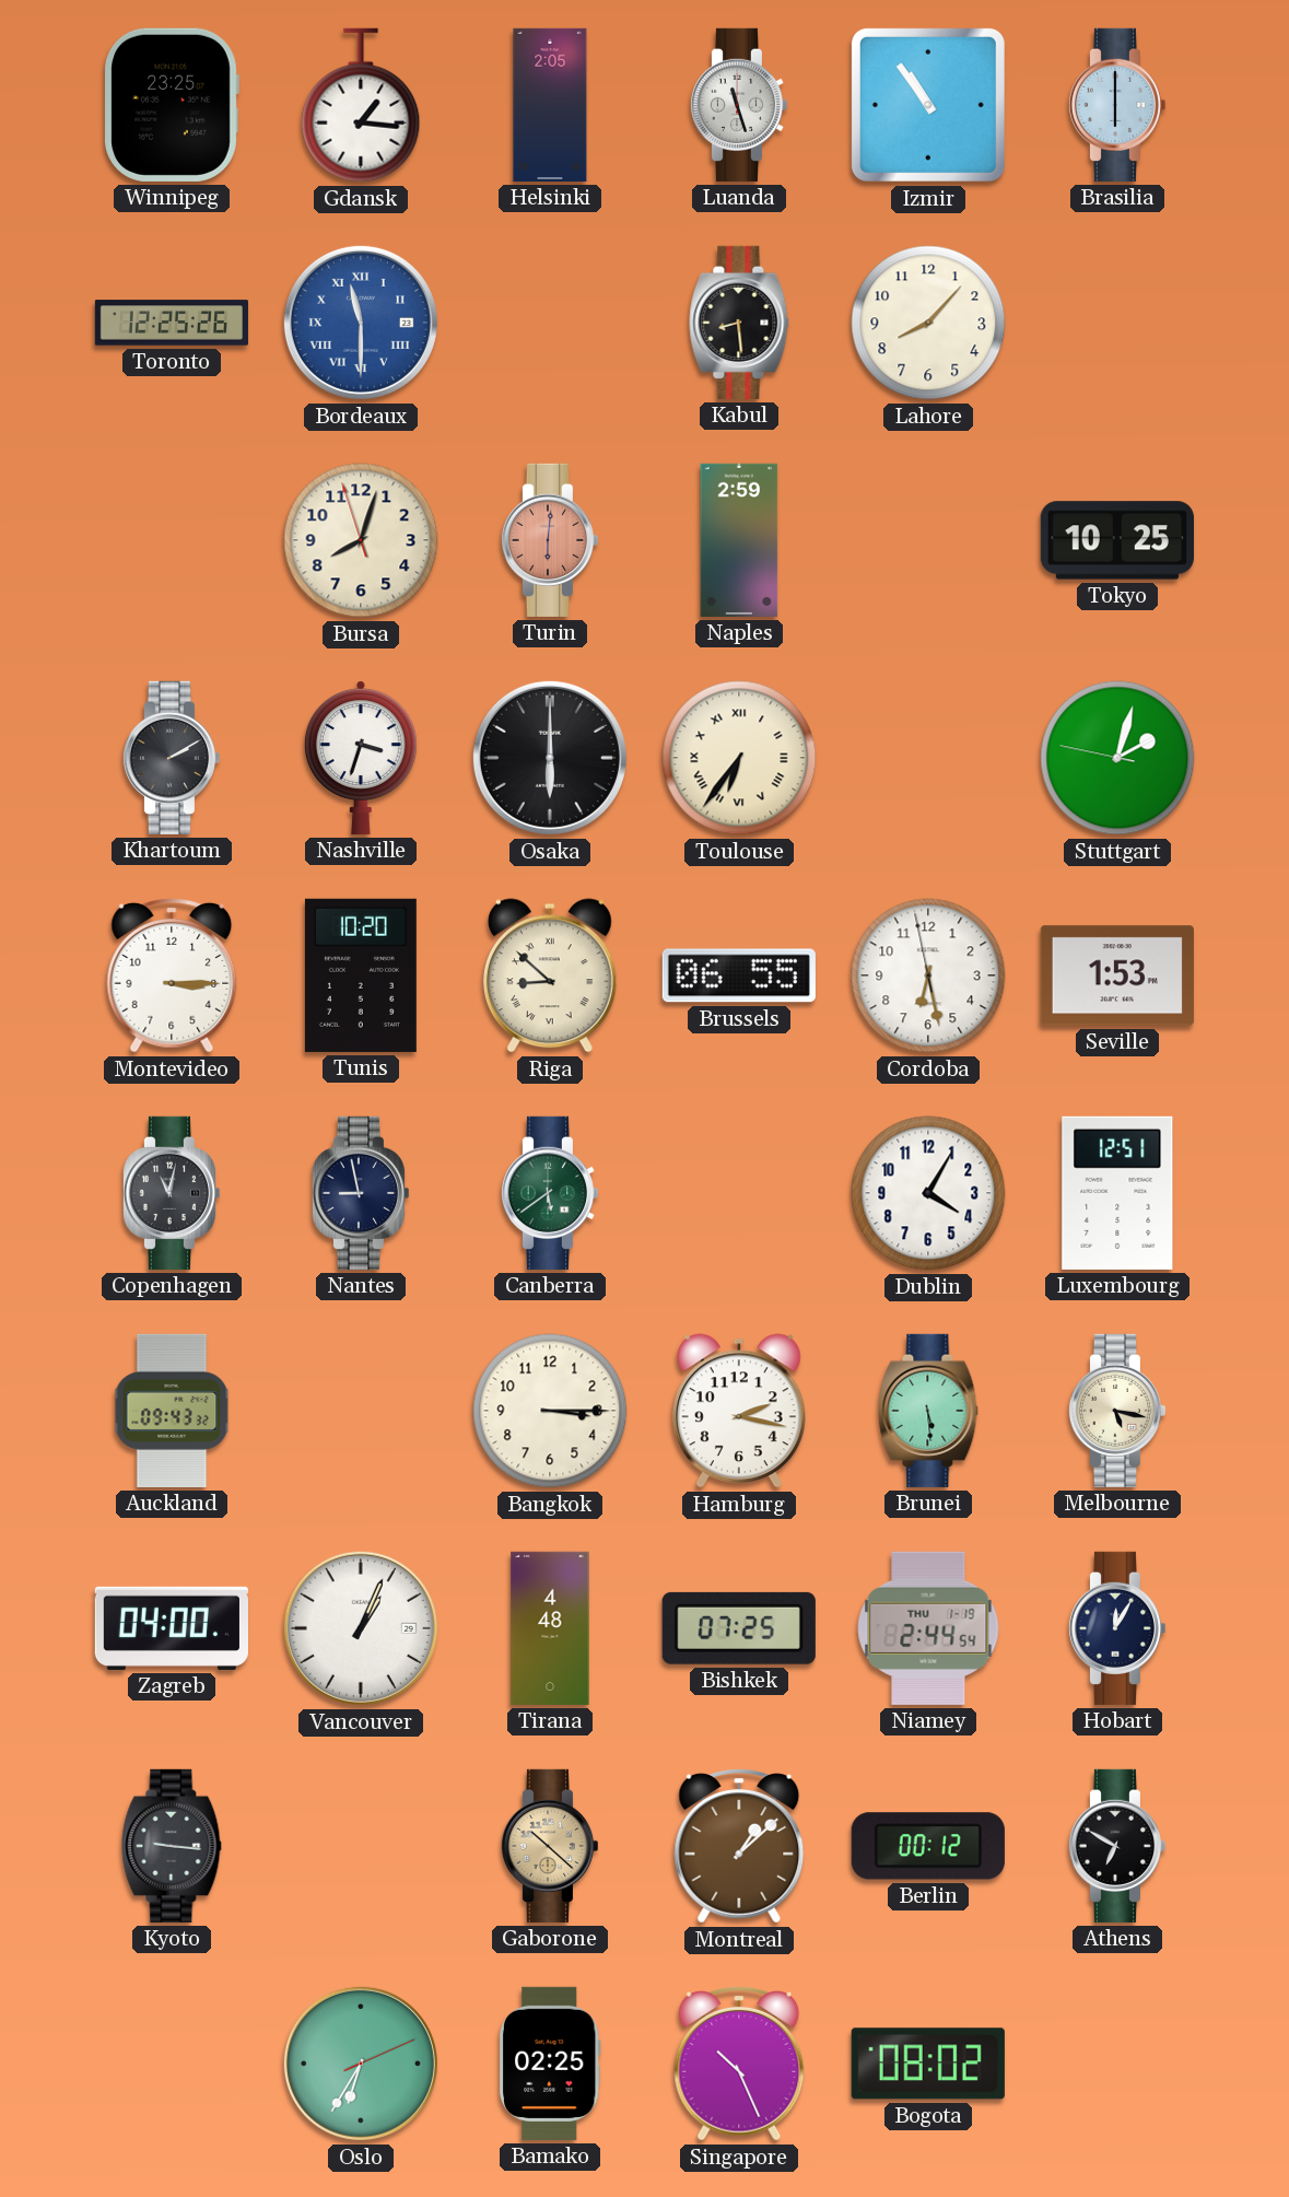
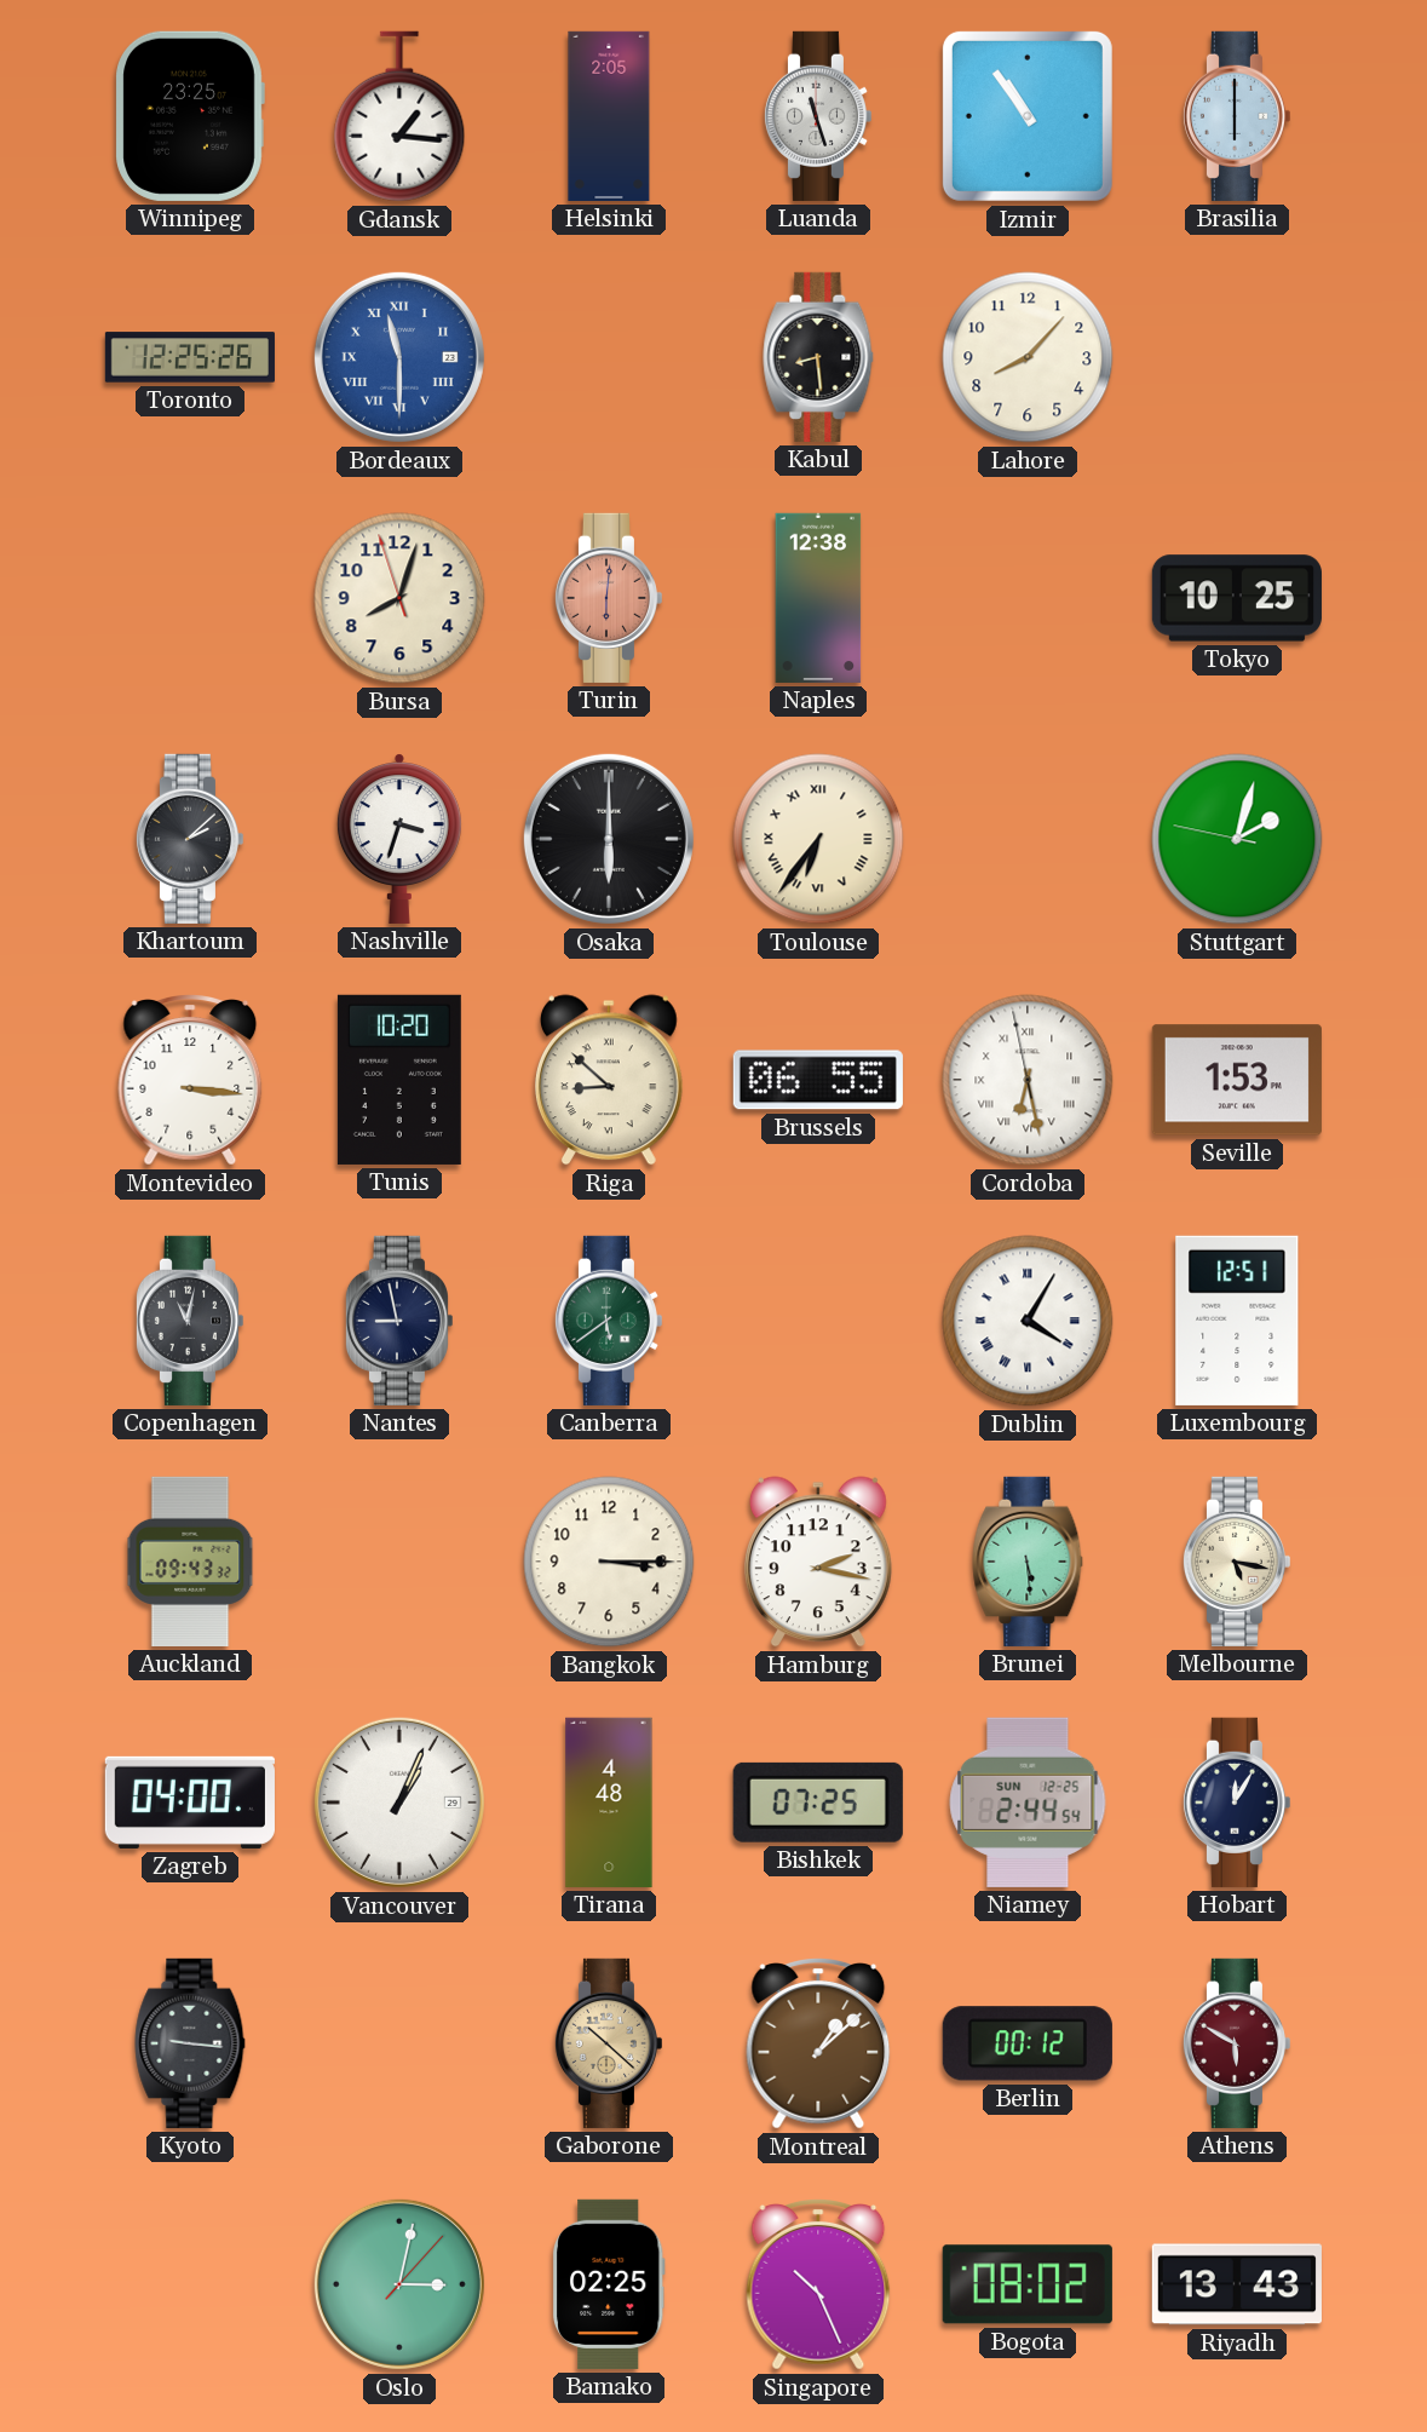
Naples: 2:59 -> 12:38
Khartoum: 2:10 -> 2:08
Montevideo: 3:15 -> 3:16
Cordoba numerals: Arabic -> Roman
Dublin numerals: Arabic -> Roman
Niamey date: THU 1-19 -> SUN 12-25
Athens: 6:50 -> 5:50
Athens dial: black -> burgundy
Oslo: 6:35 -> 3:02
Riyadh: none -> 13:43
